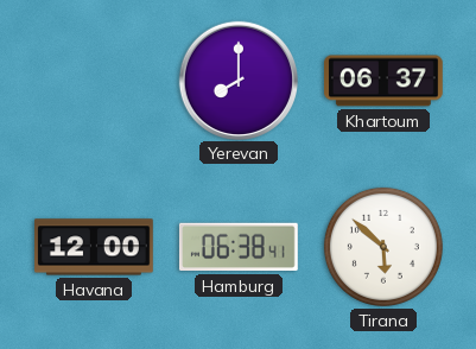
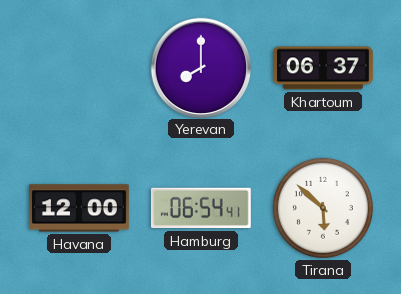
Hamburg: 06:38 -> 06:54
